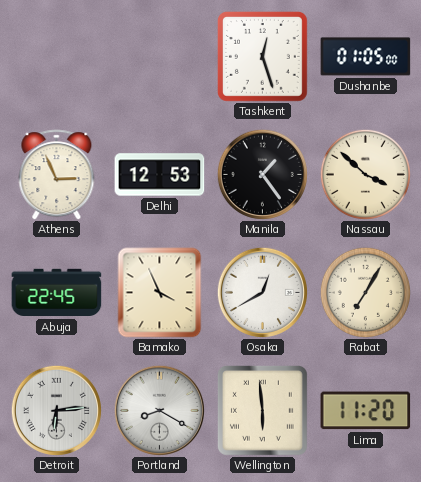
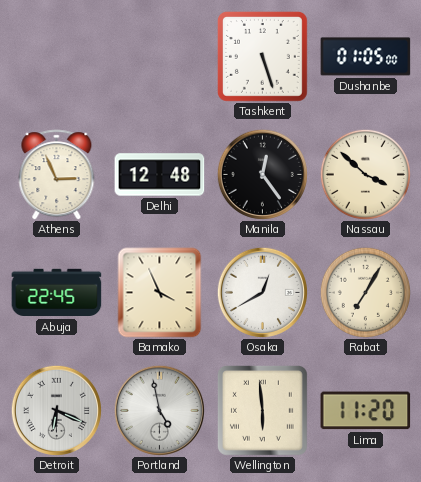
Tashkent: 12:27 -> 5:27
Delhi: 12:53 -> 12:48
Manila: 1:24 -> 12:24
Detroit: 6:14 -> 6:19
Portland: 8:20 -> 4:58
